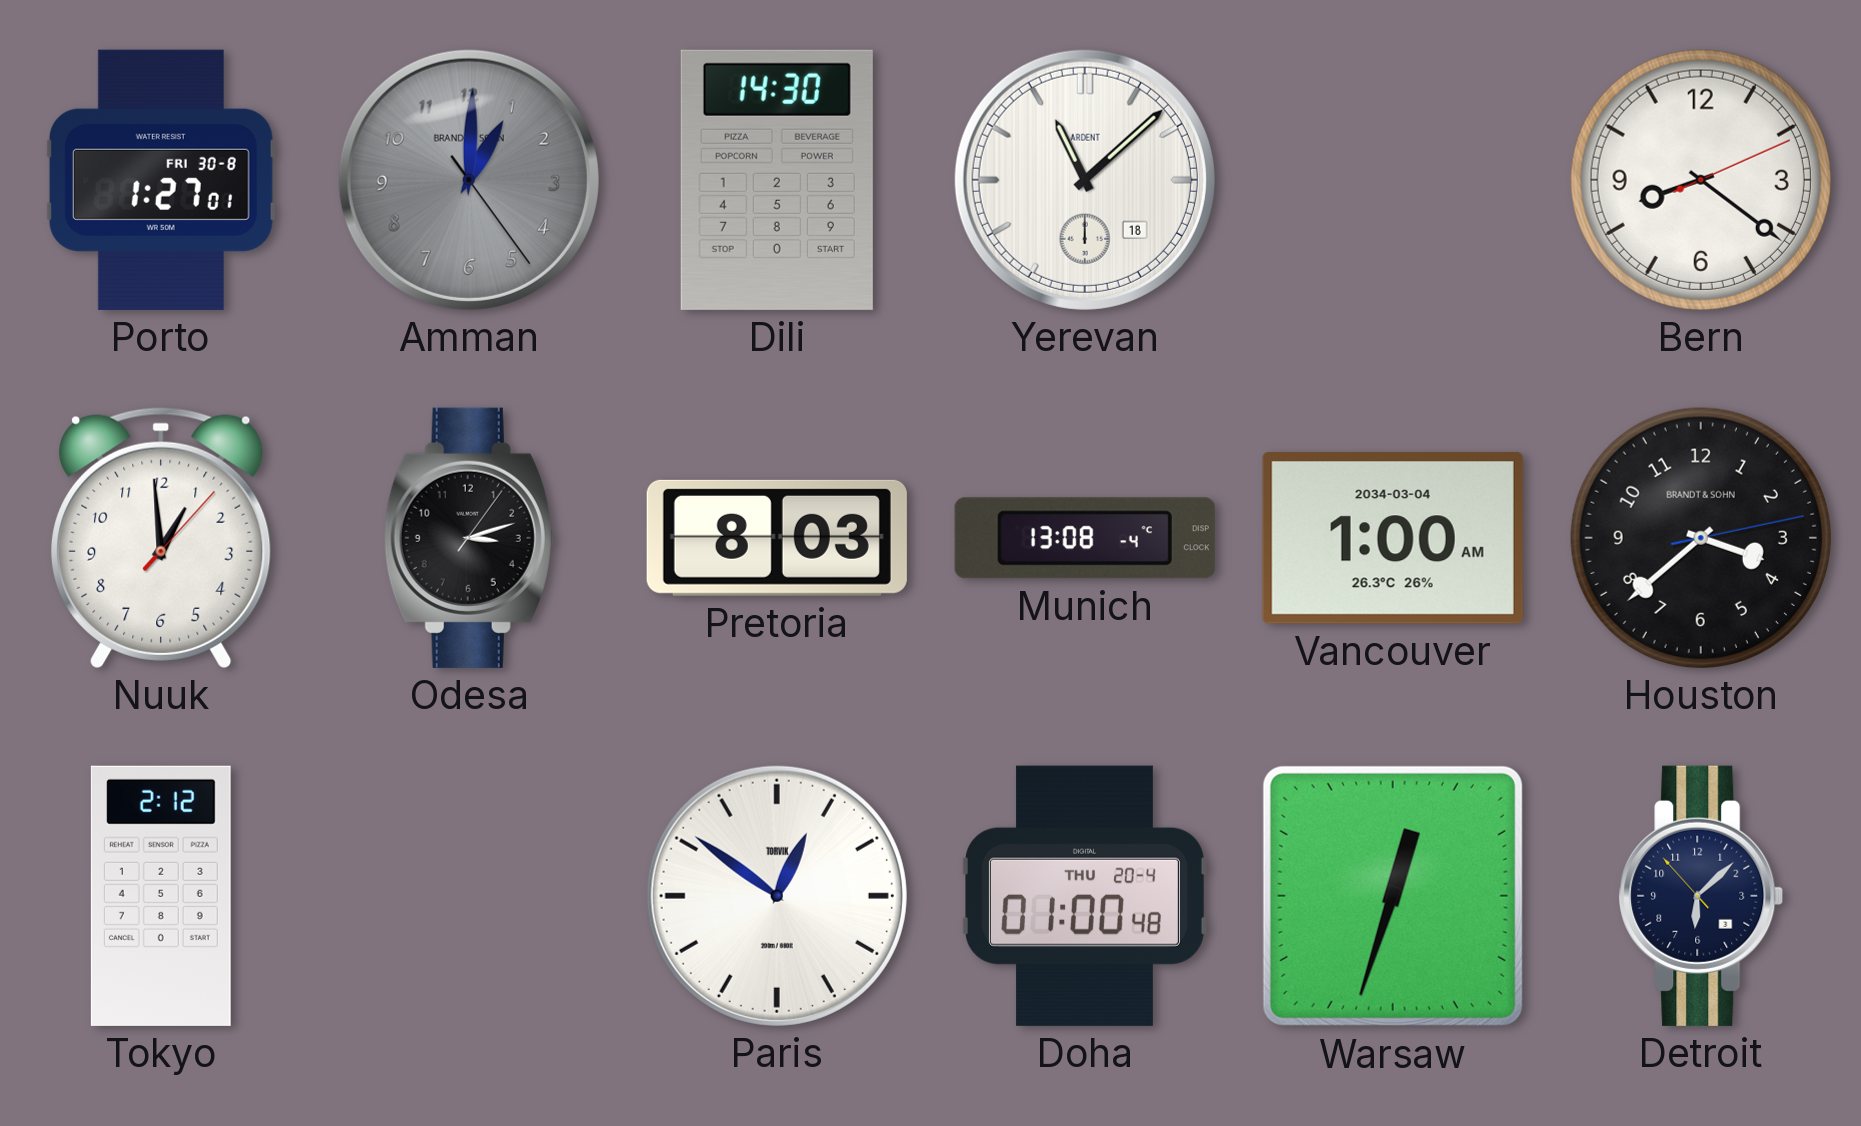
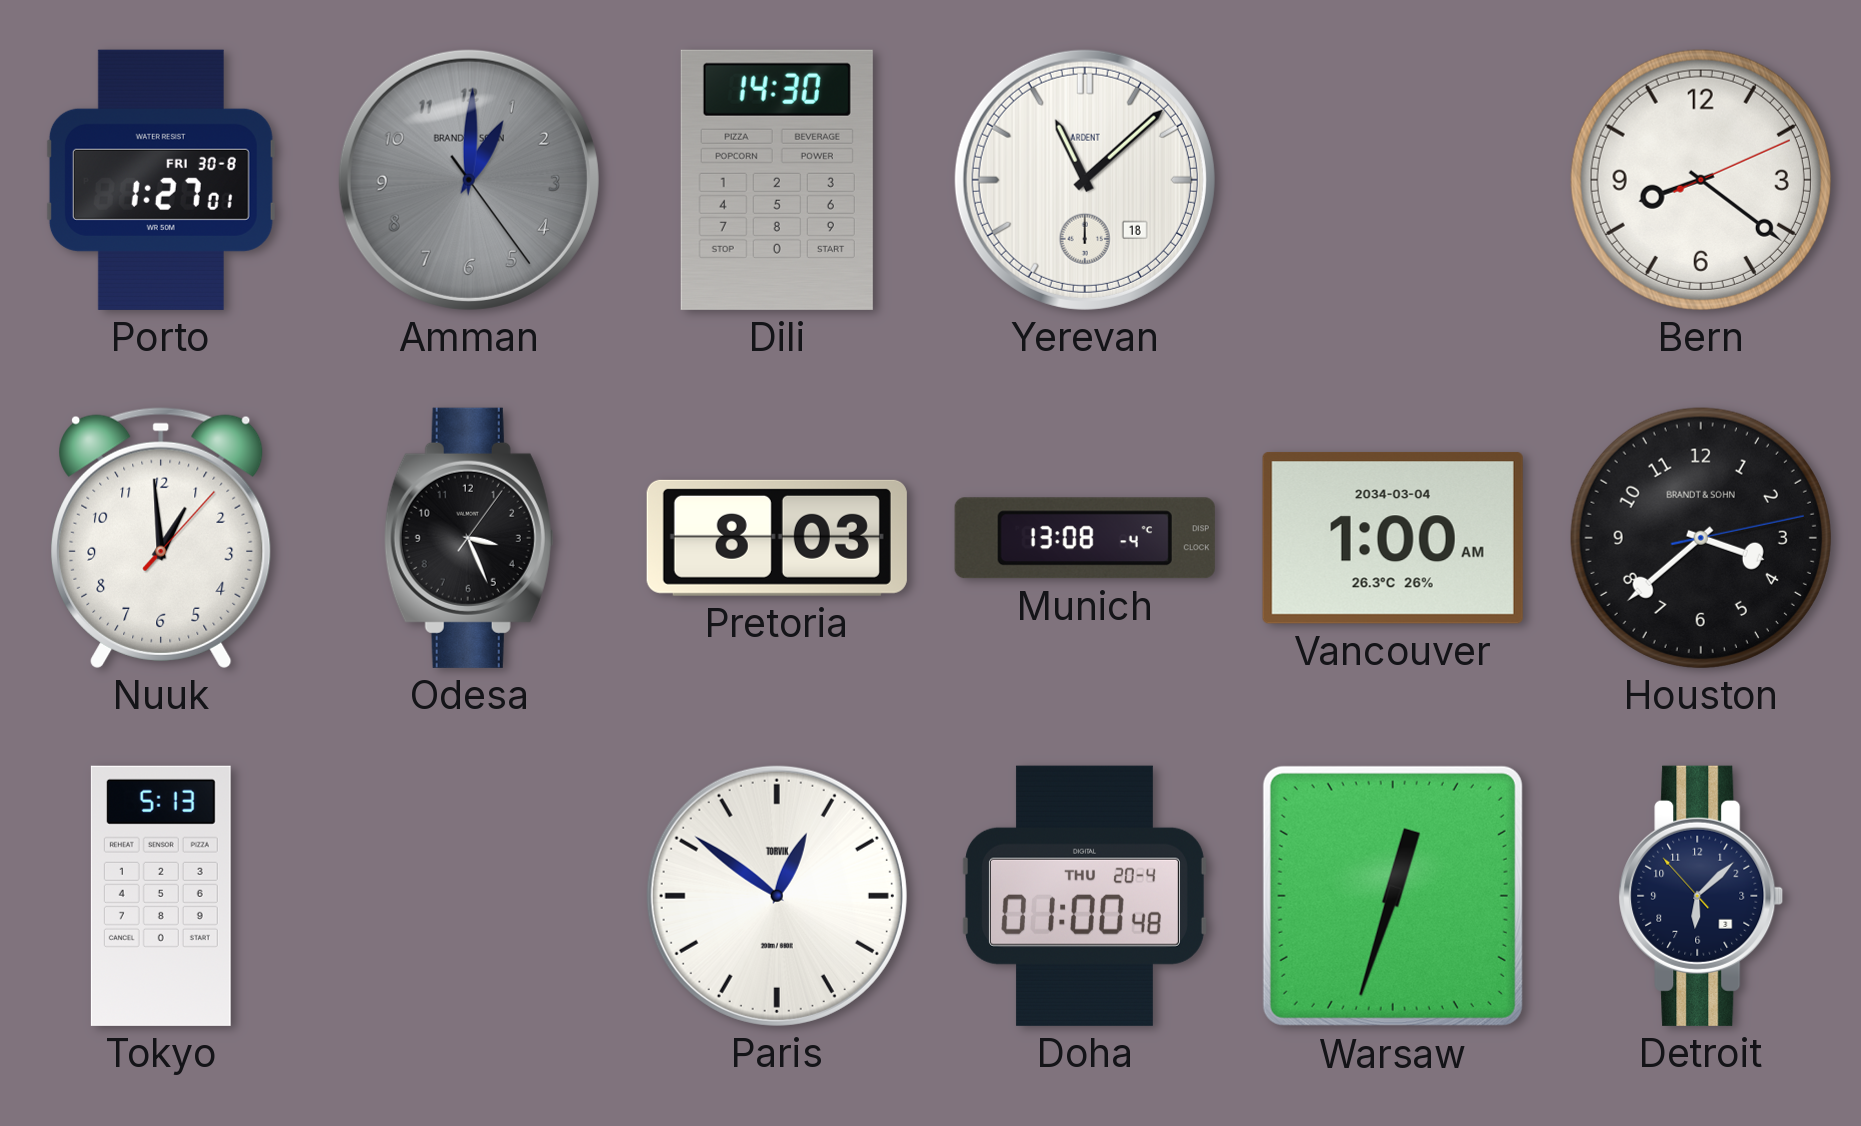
Odesa: 3:12 -> 3:26
Tokyo: 2:12 -> 5:13
